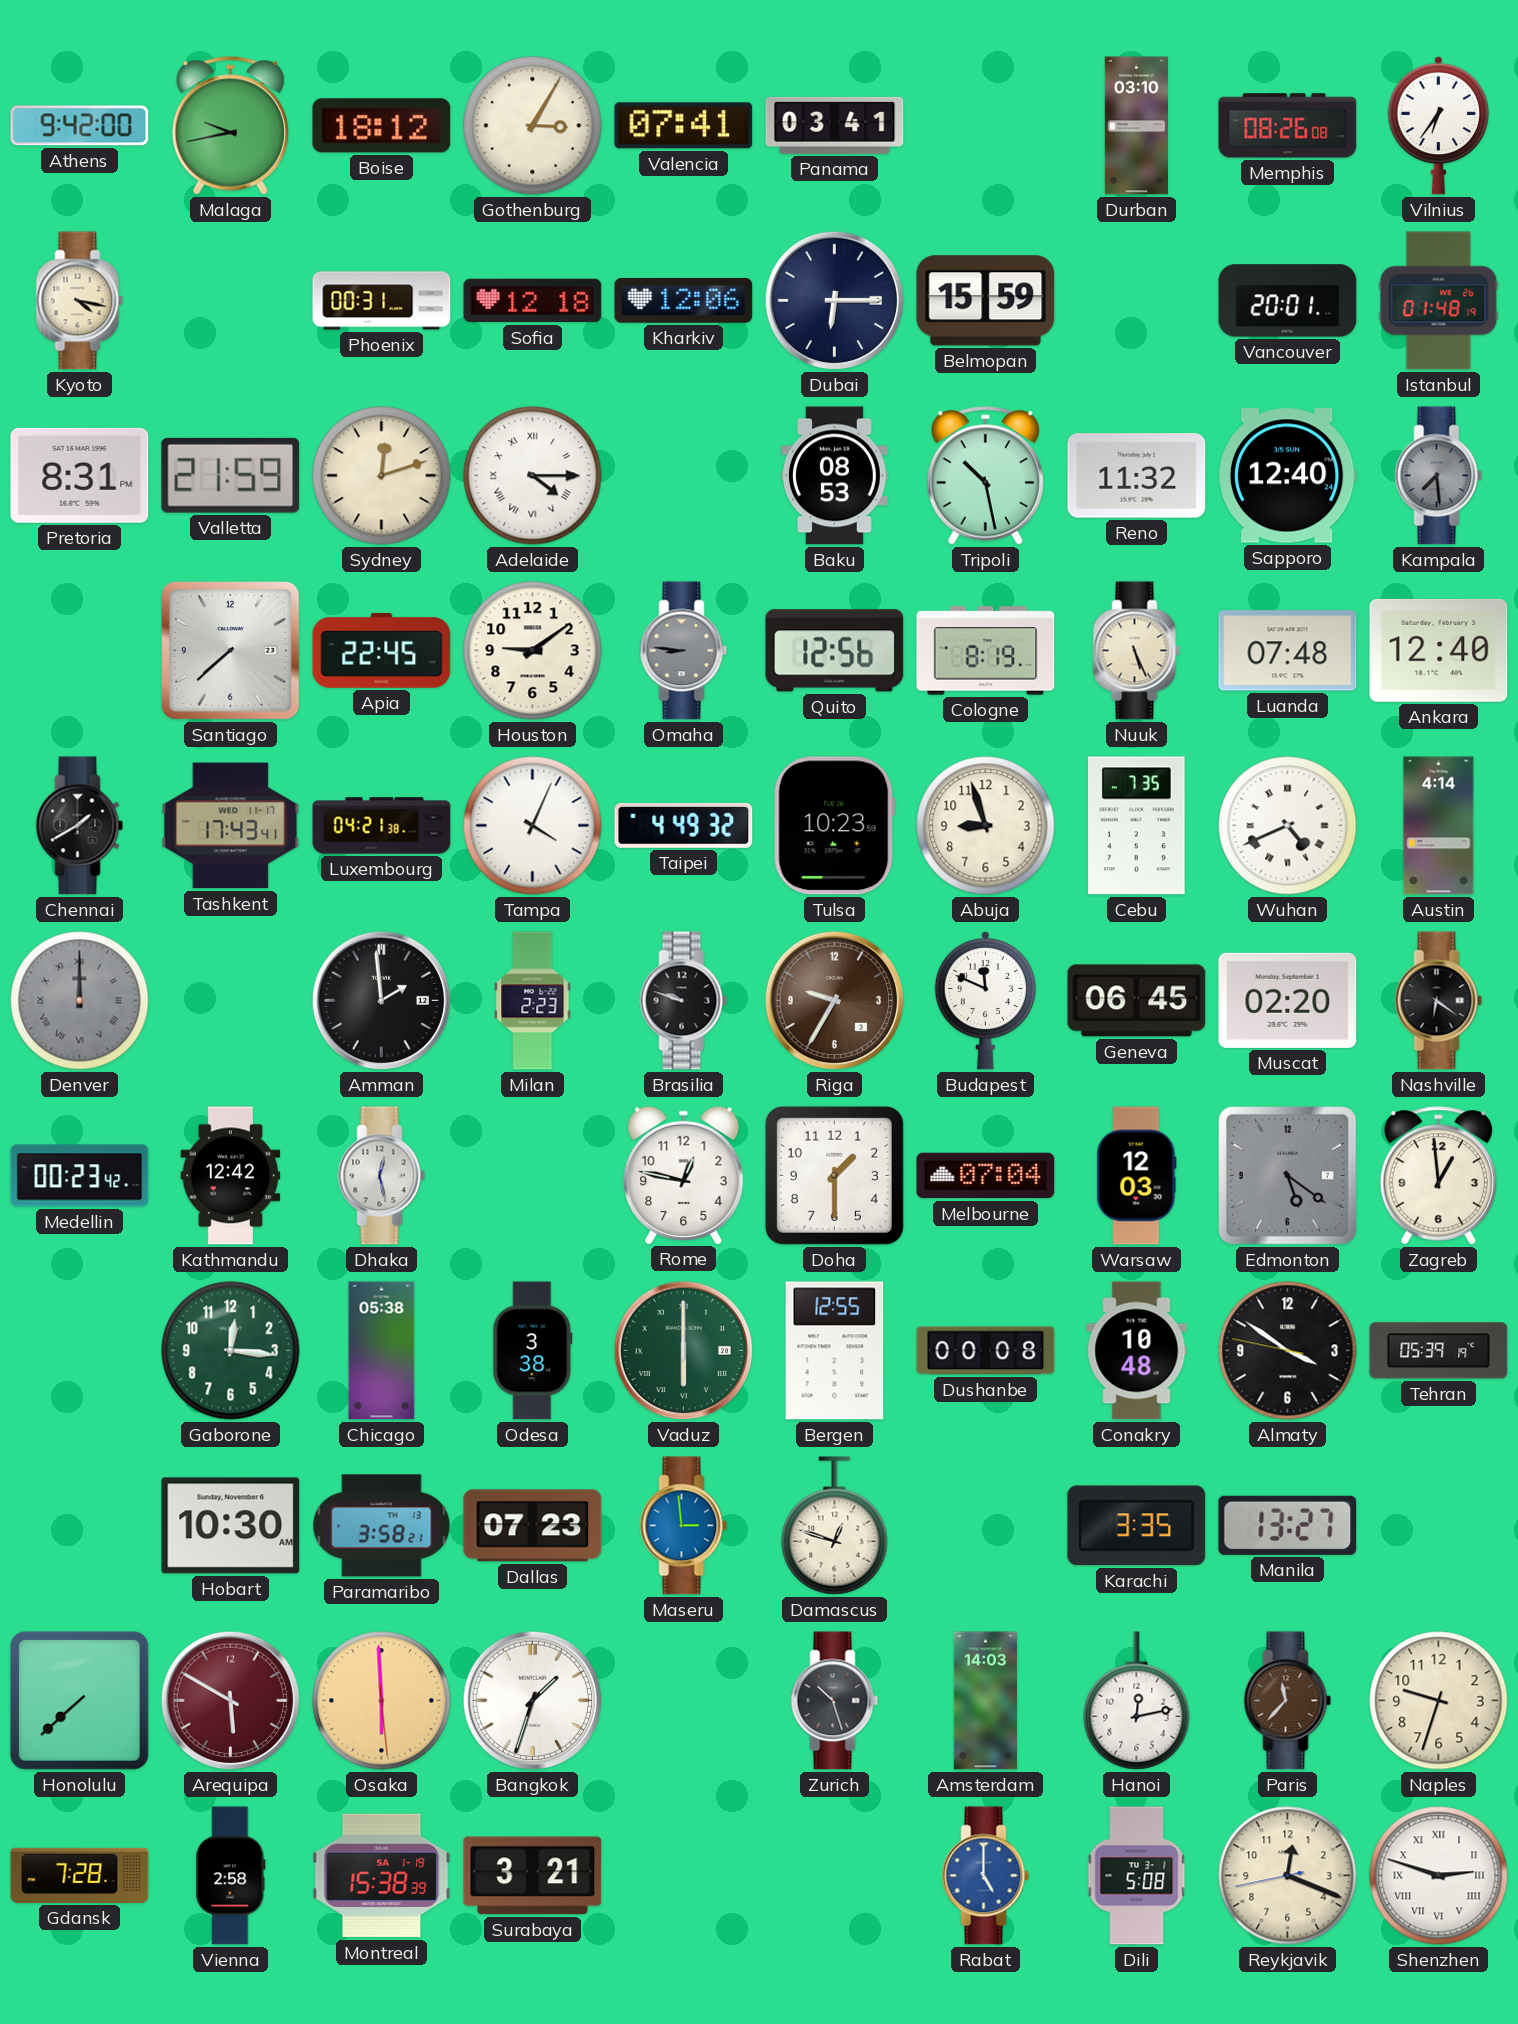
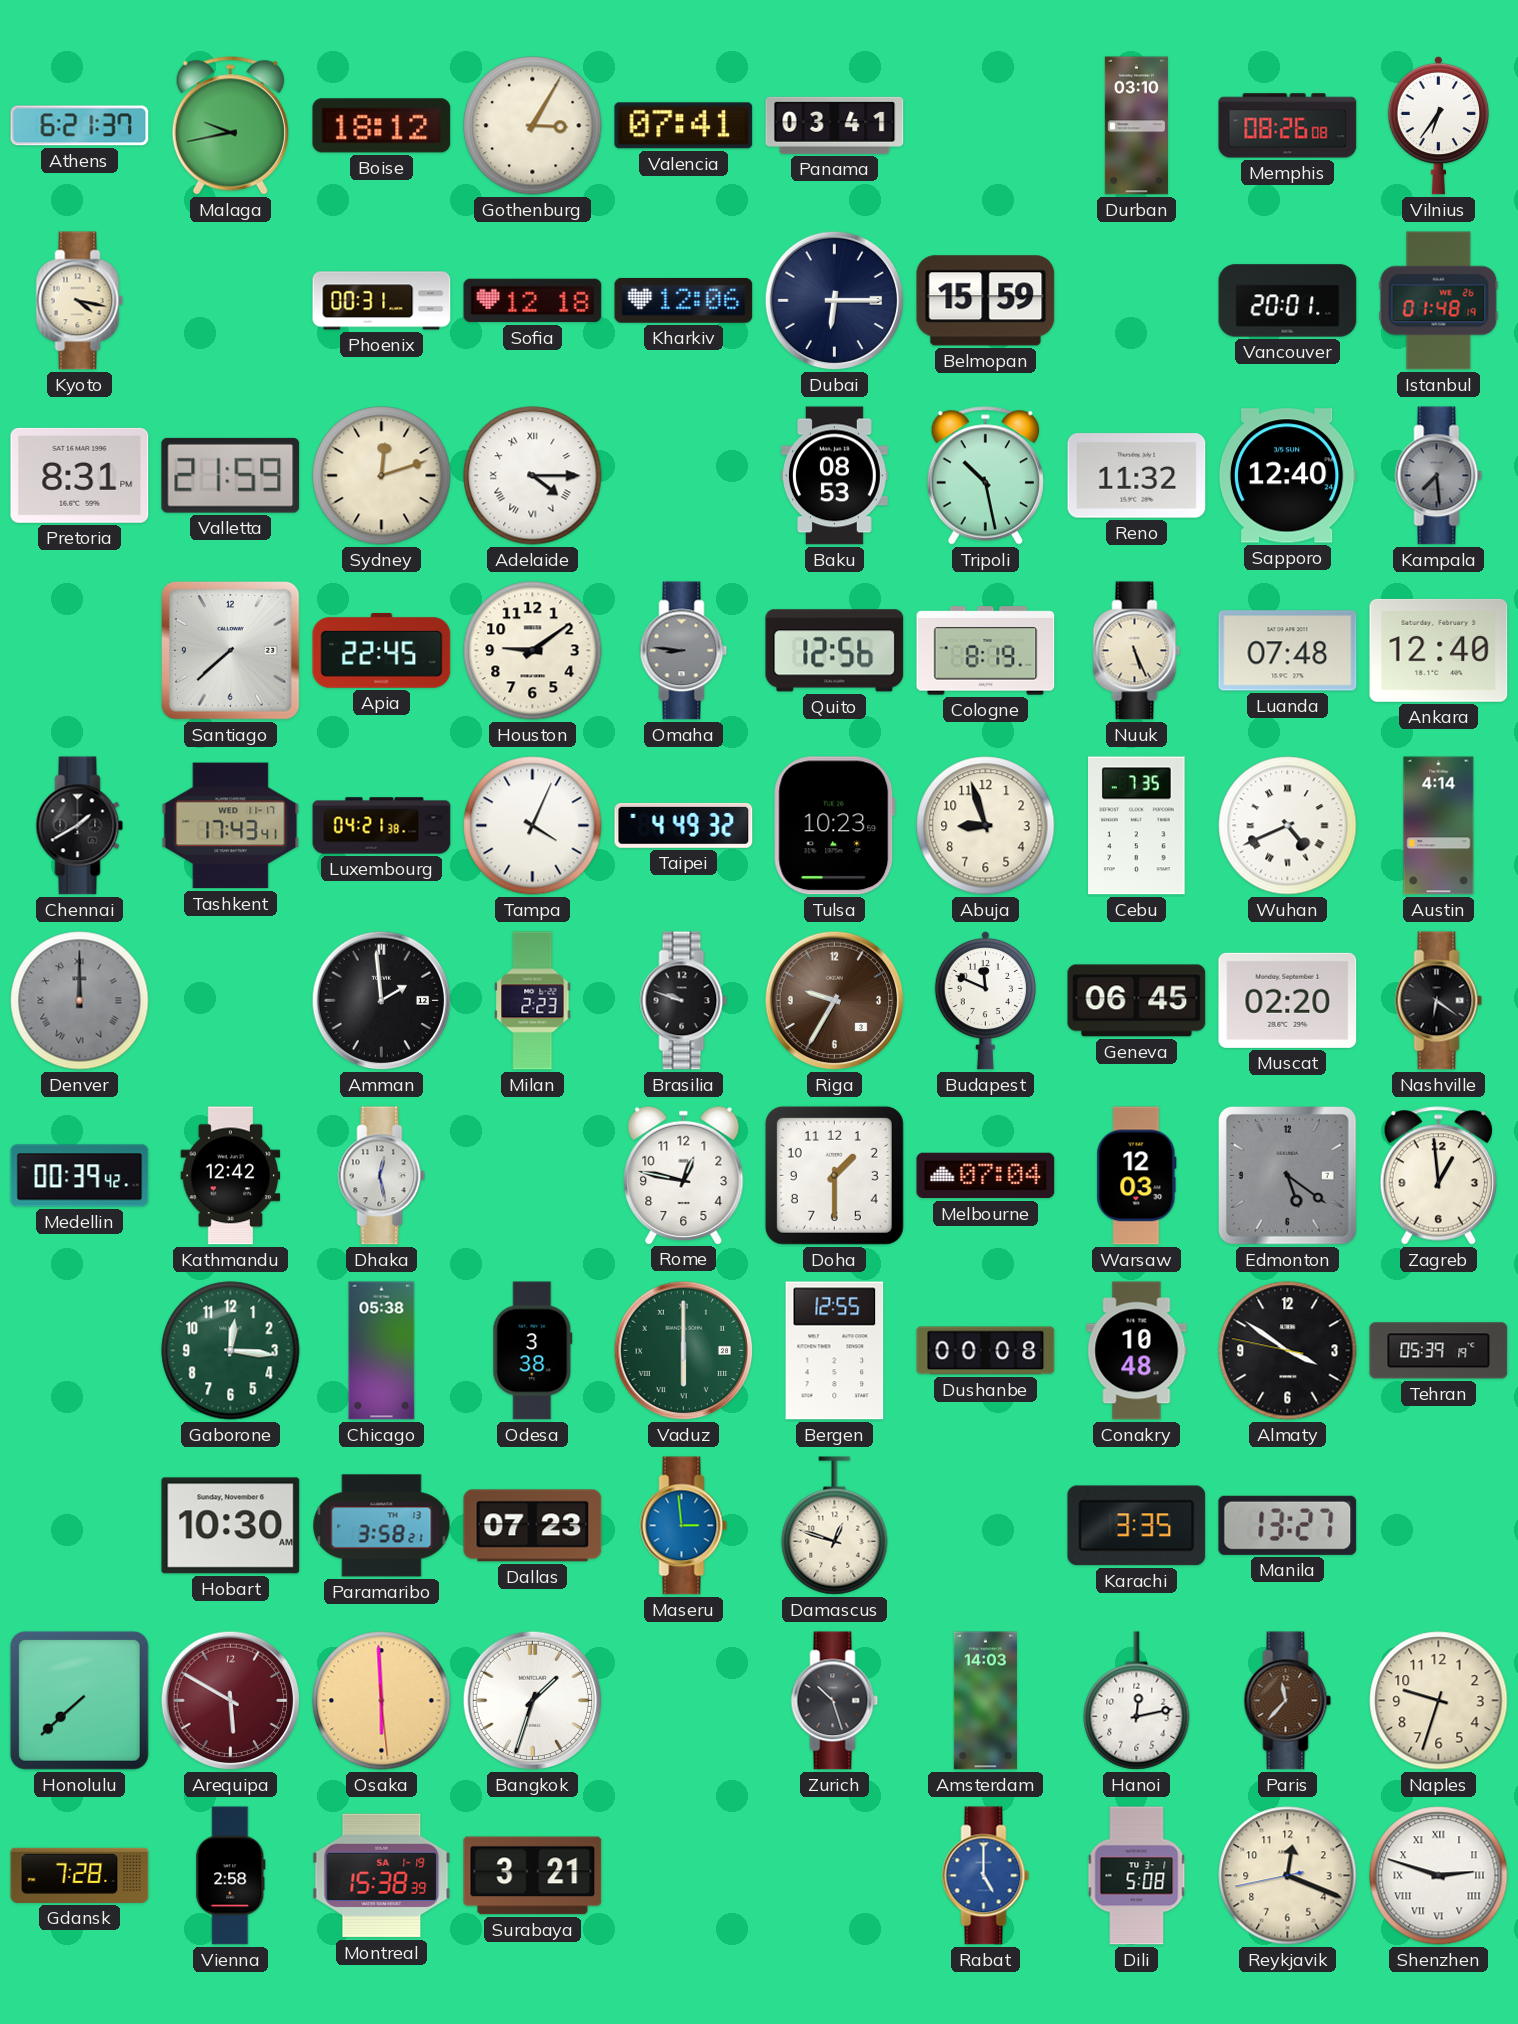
Athens: 9:42 -> 6:21
Medellin: 00:23 -> 00:39
